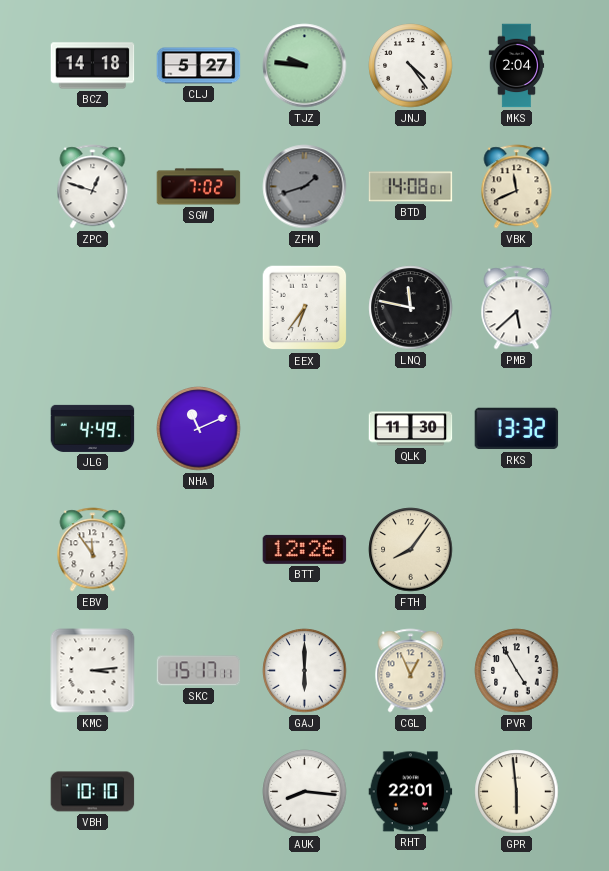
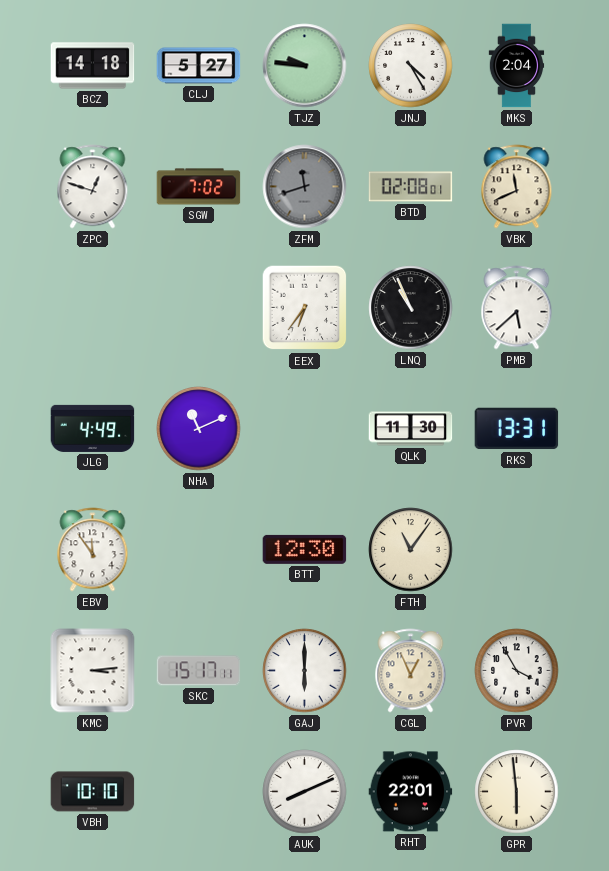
JNJ: 4:24 -> 4:25
ZFM: 1:42 -> 11:42
BTD: 14:08 -> 02:08
LNQ: 11:47 -> 10:56
RKS: 13:32 -> 13:31
BTT: 12:26 -> 12:30
FTH: 8:06 -> 11:06
PVR: 4:55 -> 3:55
AUK: 8:16 -> 8:11
